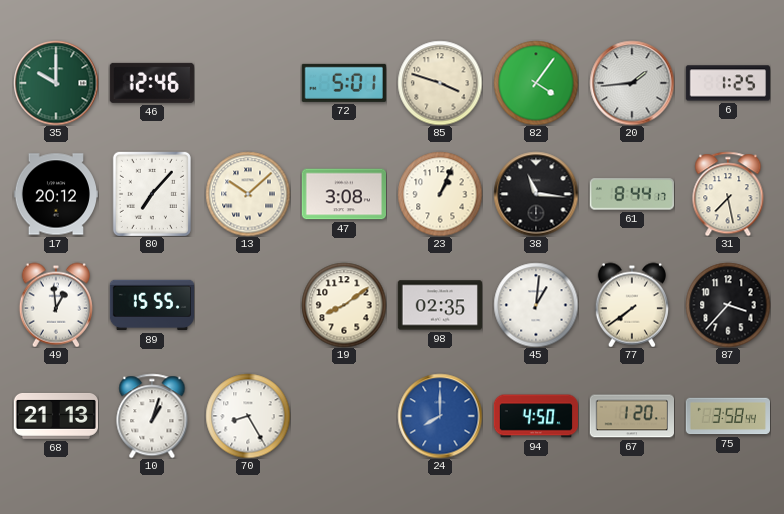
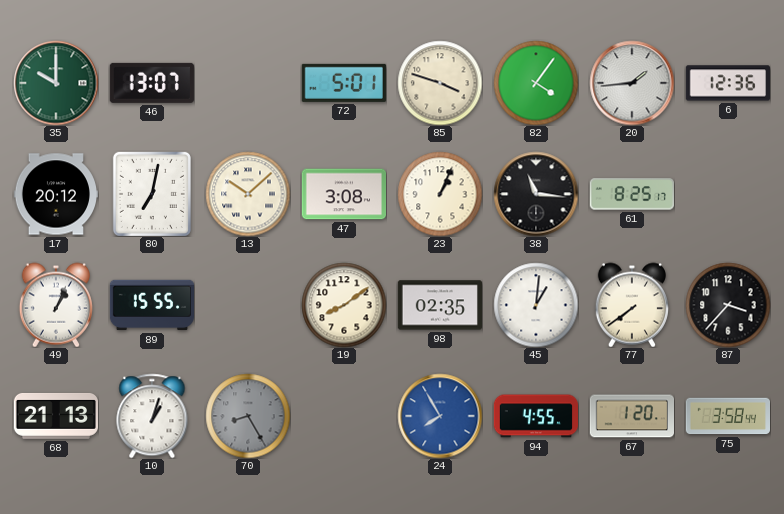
46: 12:46 -> 13:07
6: 1:25 -> 12:36
80: 7:07 -> 7:02
61: 8:44 -> 8:25
31: 7:28 -> none
49: 12:59 -> 1:04
70 dial: white -> grey
24: 8:00 -> 7:55
94: 4:50 -> 4:55
